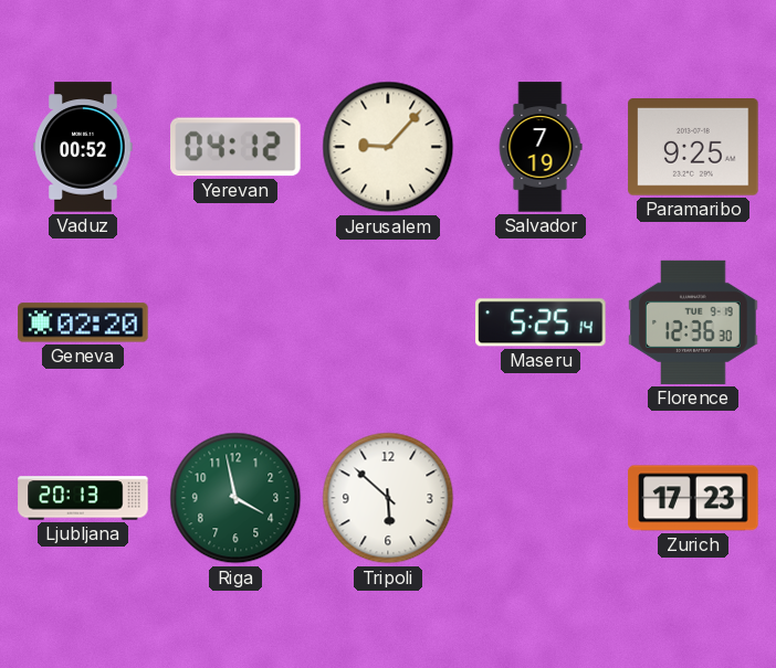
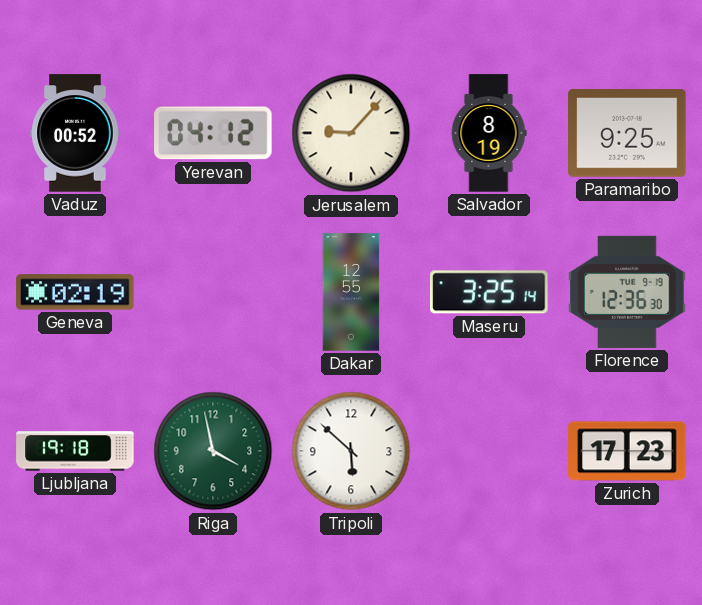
Salvador: 7:19 -> 8:19
Geneva: 02:20 -> 02:19
Dakar: none -> 12:55
Maseru: 5:25 -> 3:25
Ljubljana: 20:13 -> 19:18
